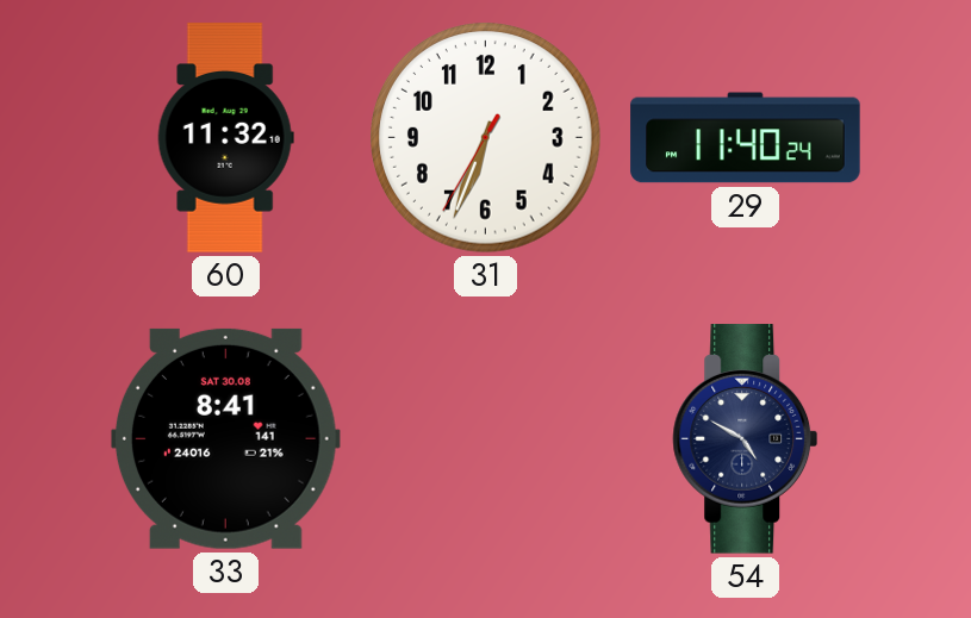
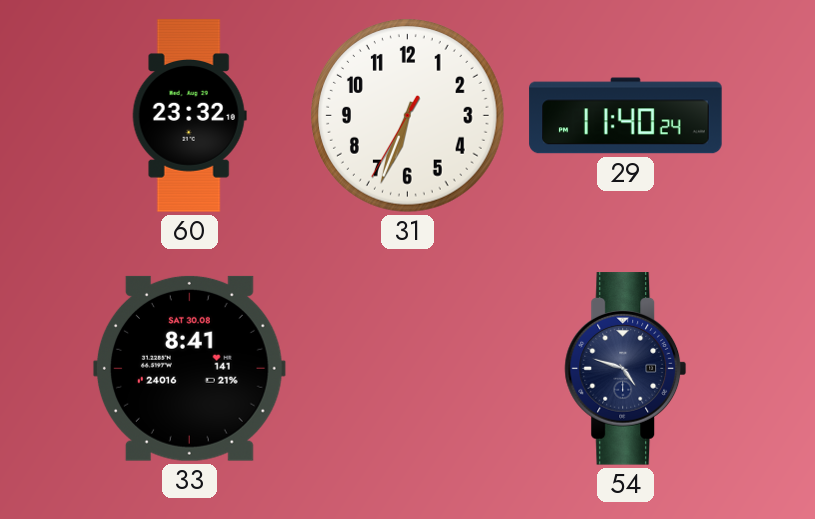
60: 11:32 -> 23:32
54: 4:50 -> 4:48
